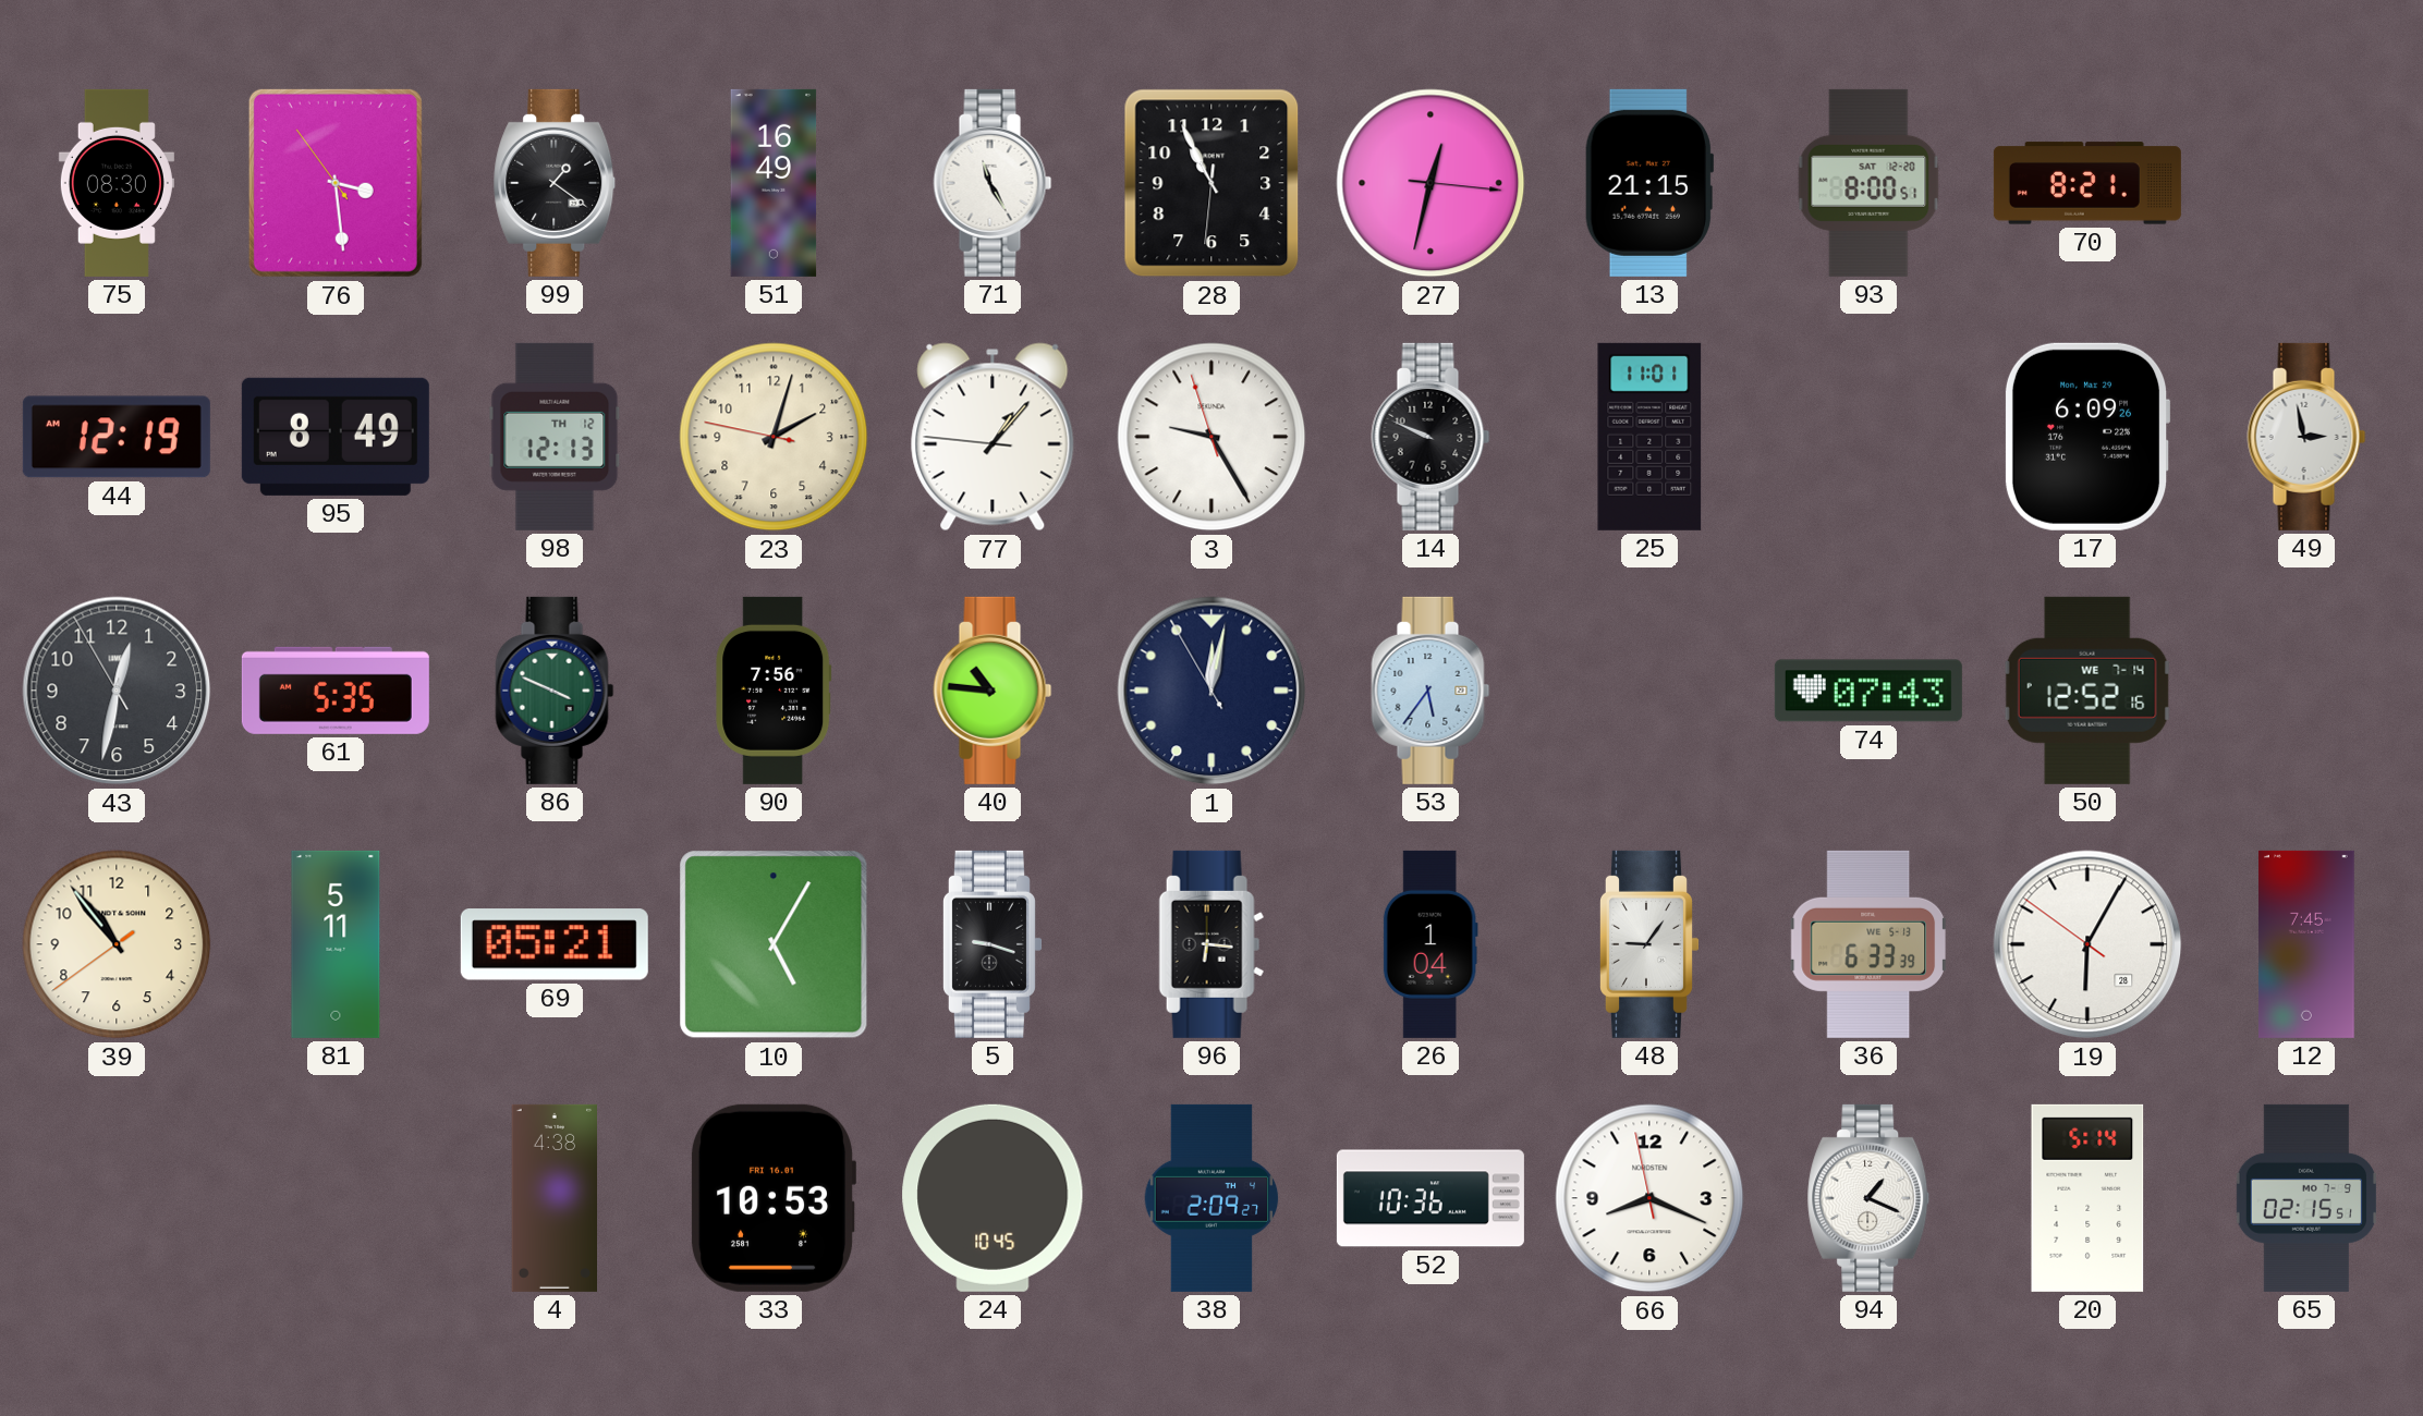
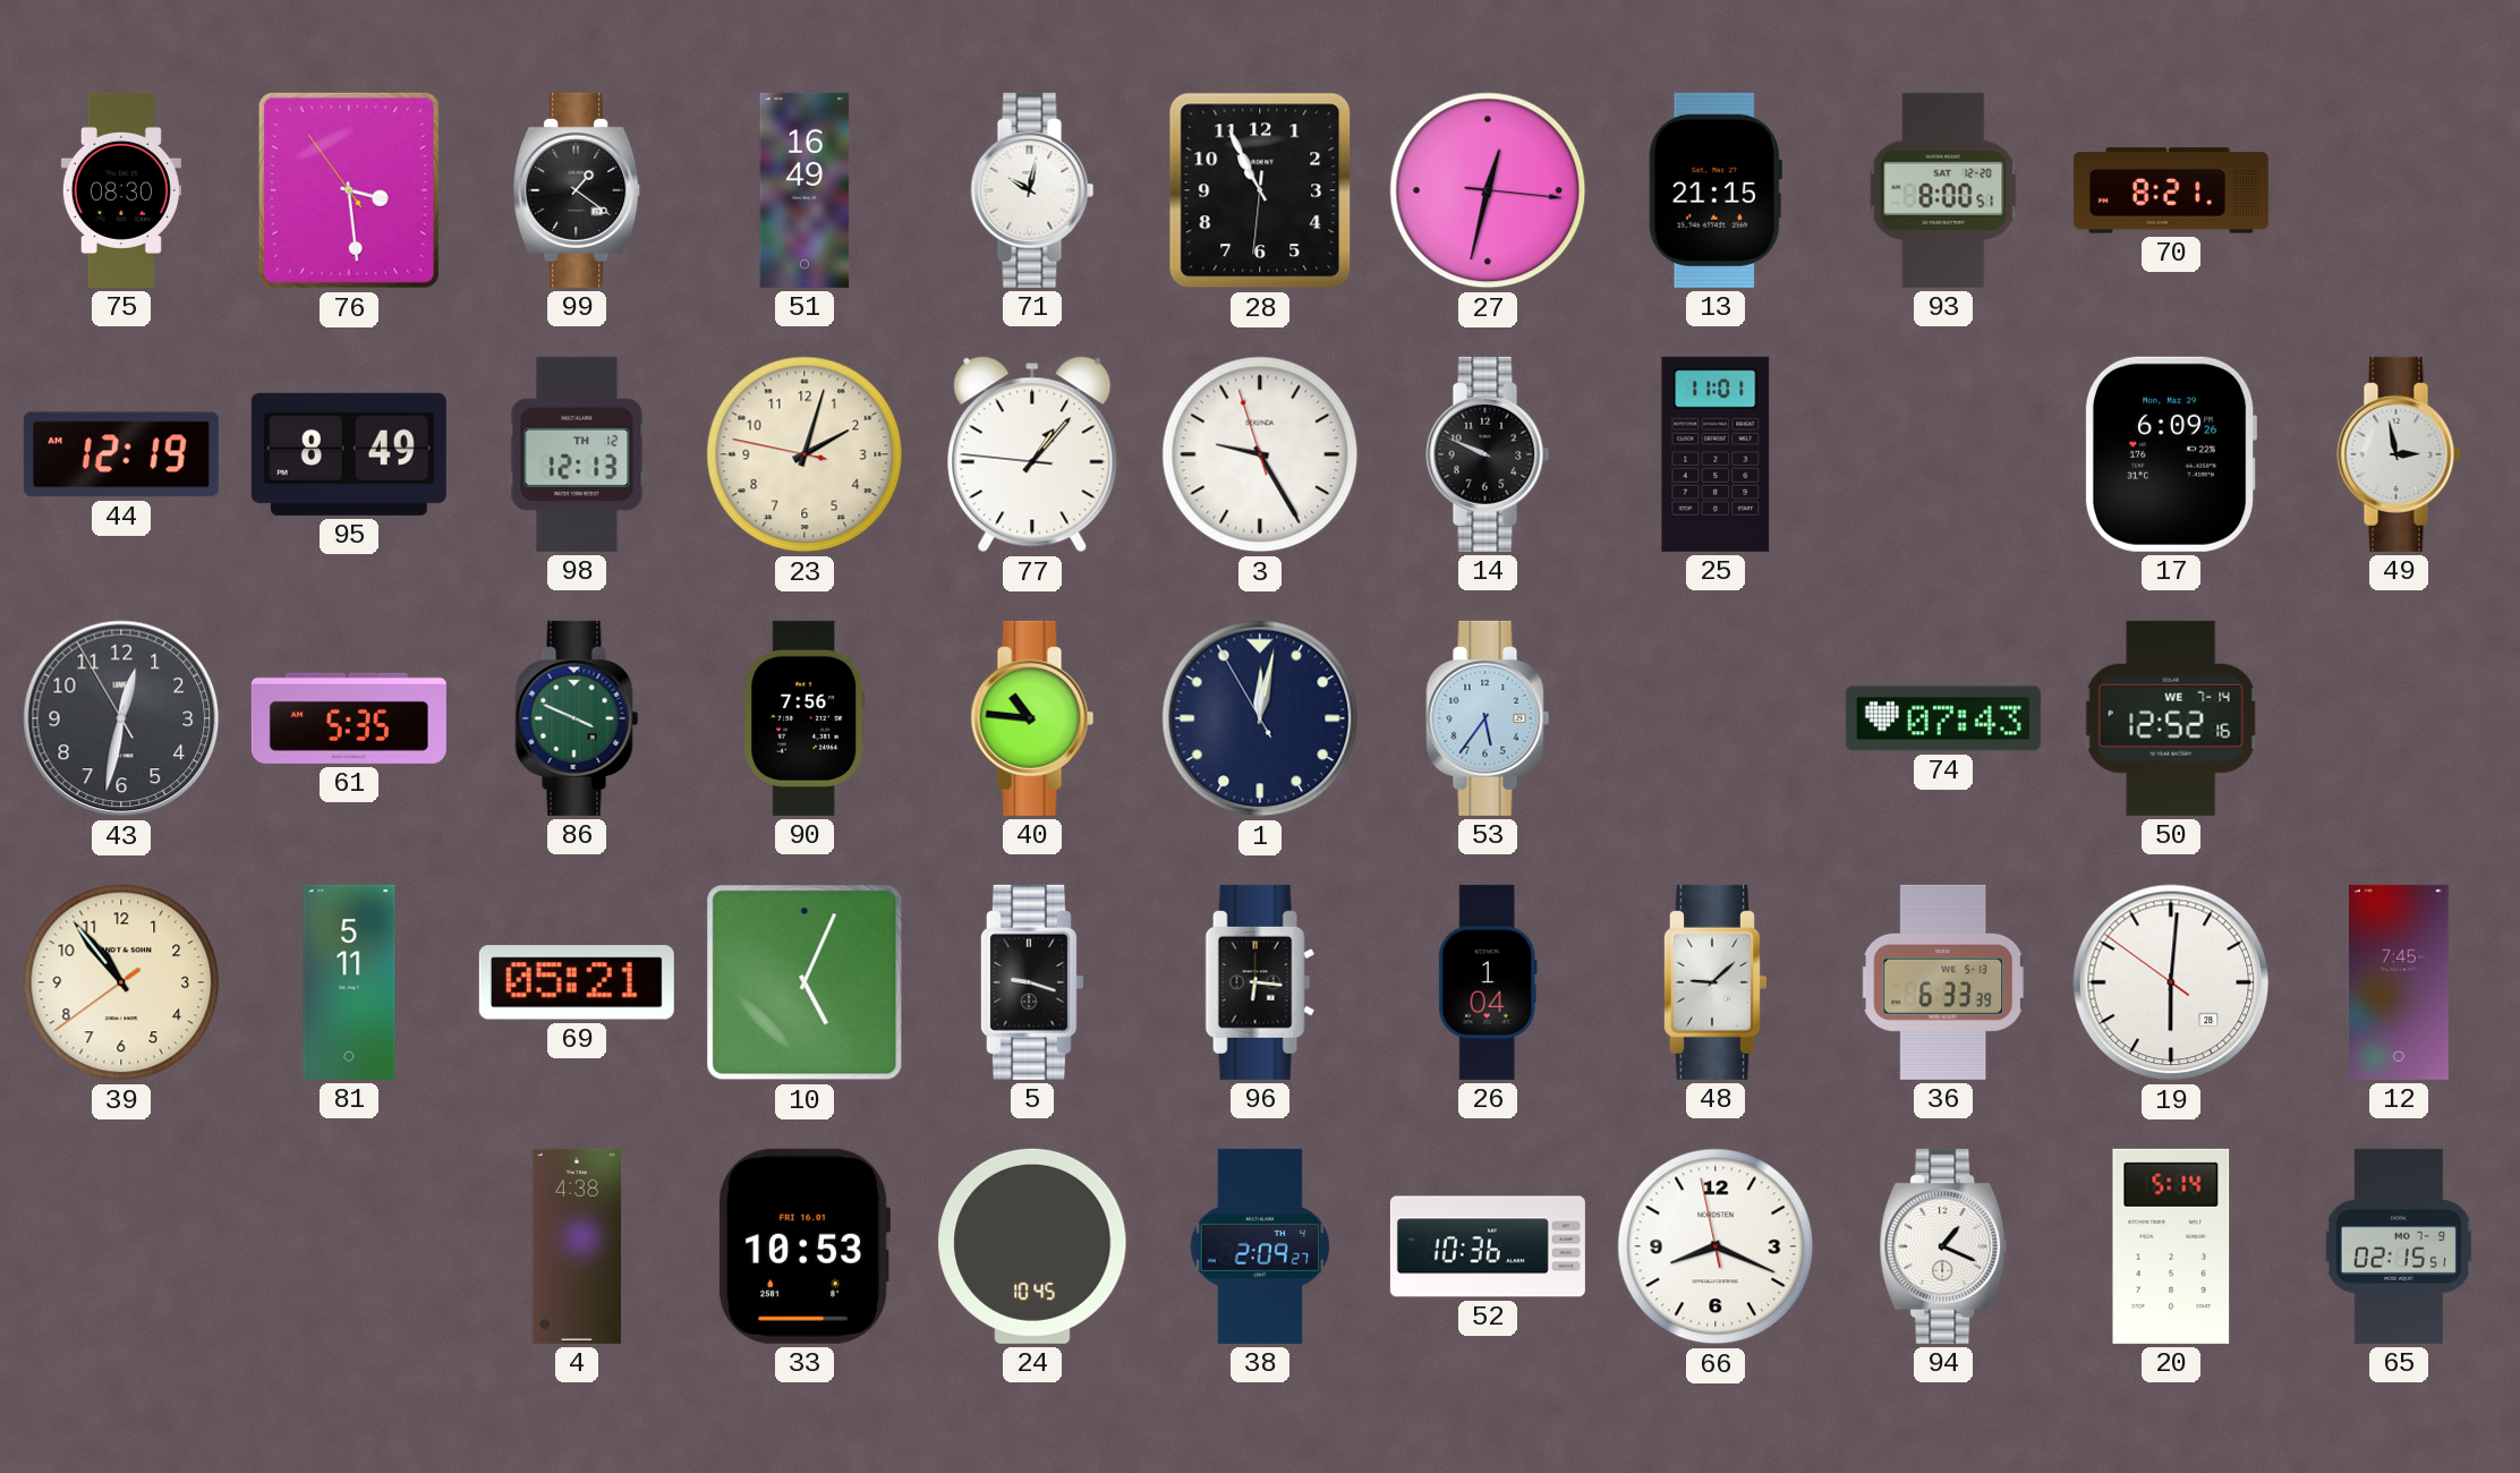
71: 11:25 -> 10:02
10: 5:05 -> 5:04
48: 9:06 -> 9:08
19: 6:04 -> 6:00
